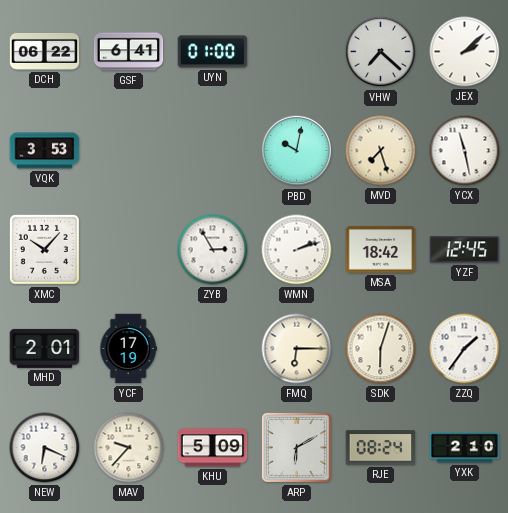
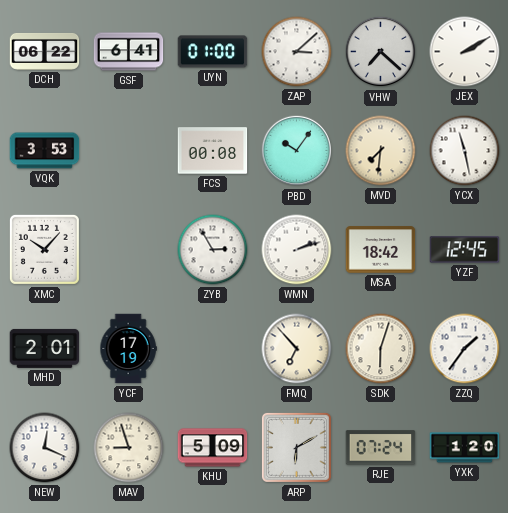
ZAP: none -> 3:08
JEX: 2:08 -> 2:10
FCS: none -> 00:08
PBD: 10:02 -> 10:06
MVD: 7:27 -> 7:31
FMQ: 6:15 -> 6:53
NEW: 6:19 -> 12:19
MAV: 9:37 -> 8:57
RJE: 08:24 -> 07:24
YXK: 2:10 -> 1:20
